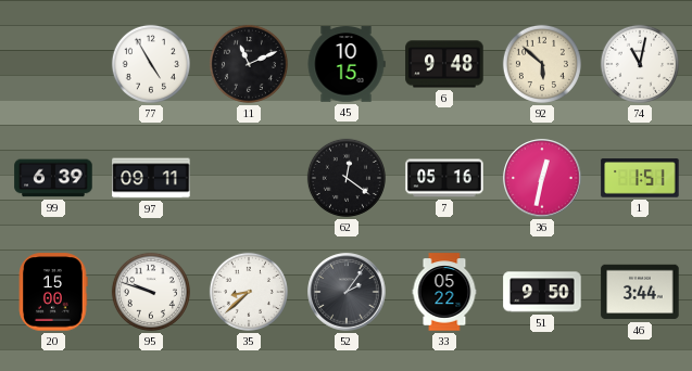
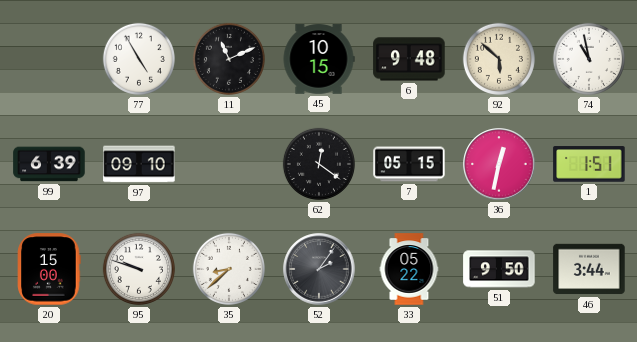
74: 11:02 -> 10:58
97: 09:11 -> 09:10
7: 05:16 -> 05:15
